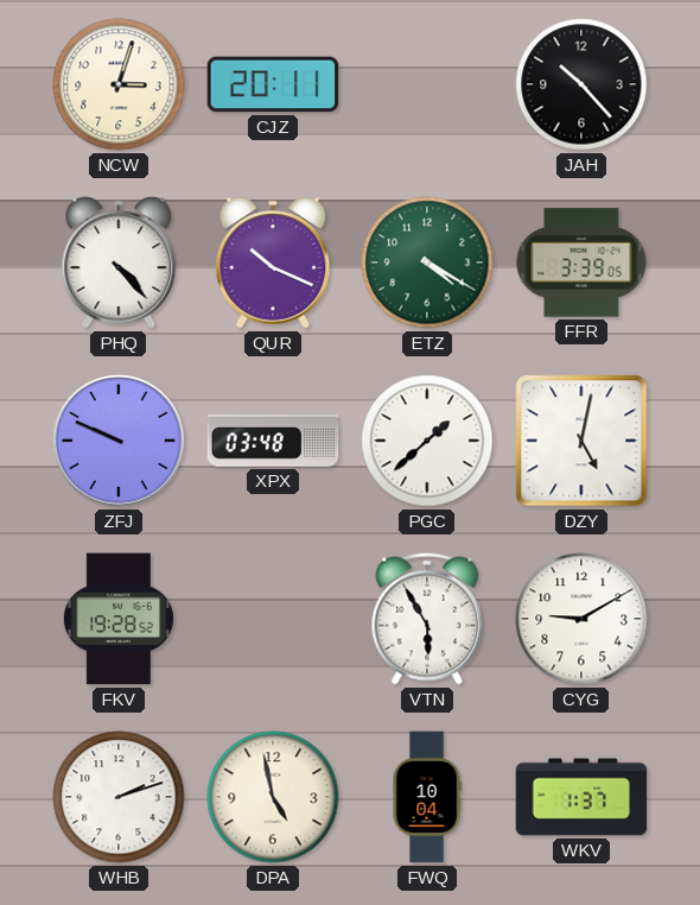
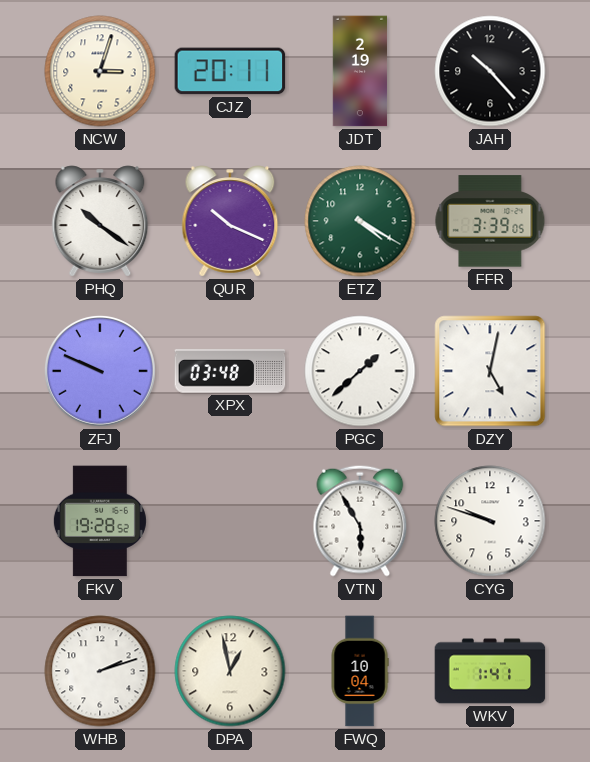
JDT: none -> 2:19
PHQ: 4:23 -> 10:21
CYG: 9:10 -> 9:48
DPA: 4:58 -> 12:58
WKV: 1:37 -> 1:41
